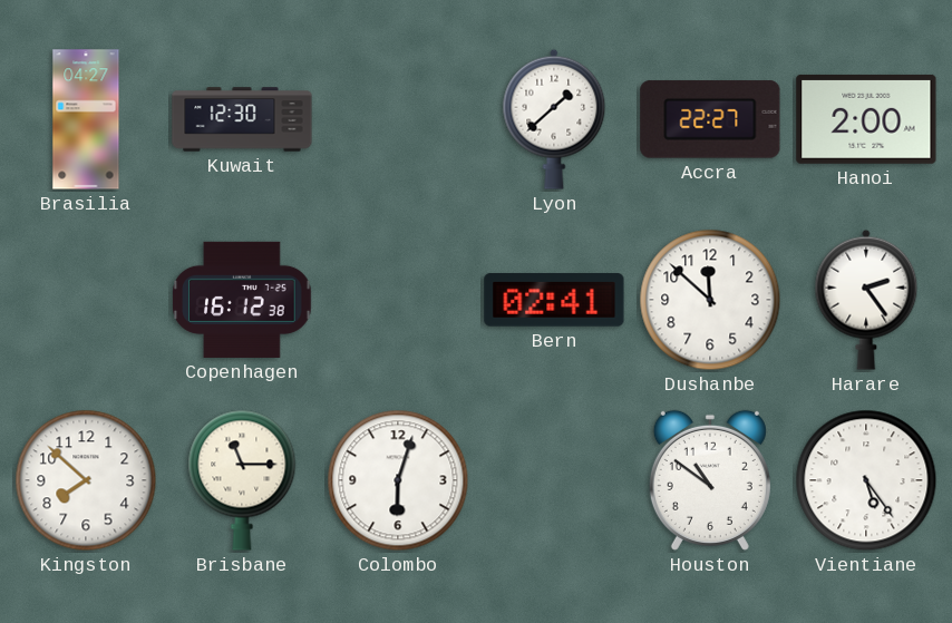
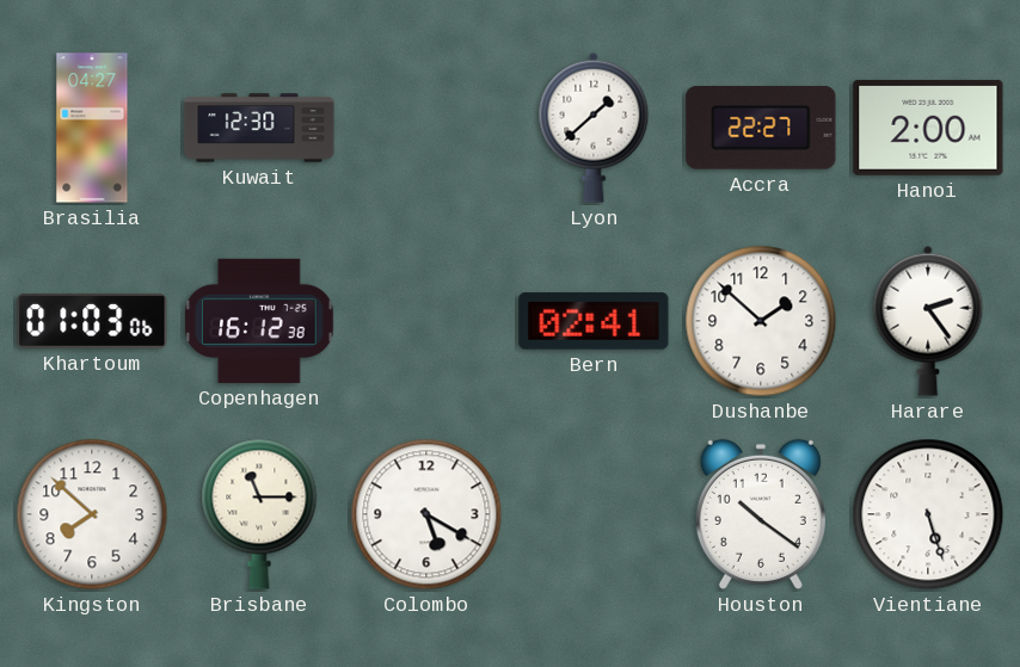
Khartoum: none -> 01:03
Dushanbe: 11:52 -> 1:52
Colombo: 6:03 -> 5:20
Houston: 10:51 -> 10:21
Vientiane: 5:24 -> 5:27
